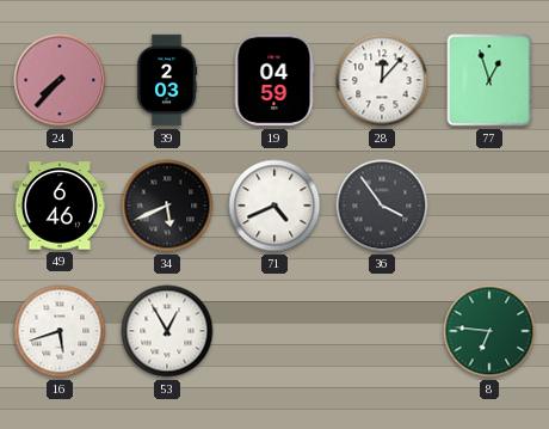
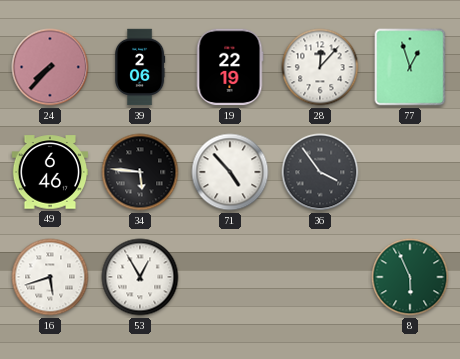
39: 2:03 -> 2:06
19: 04:59 -> 22:19
34: 5:41 -> 5:46
71: 4:41 -> 4:53
8: 6:46 -> 5:56
